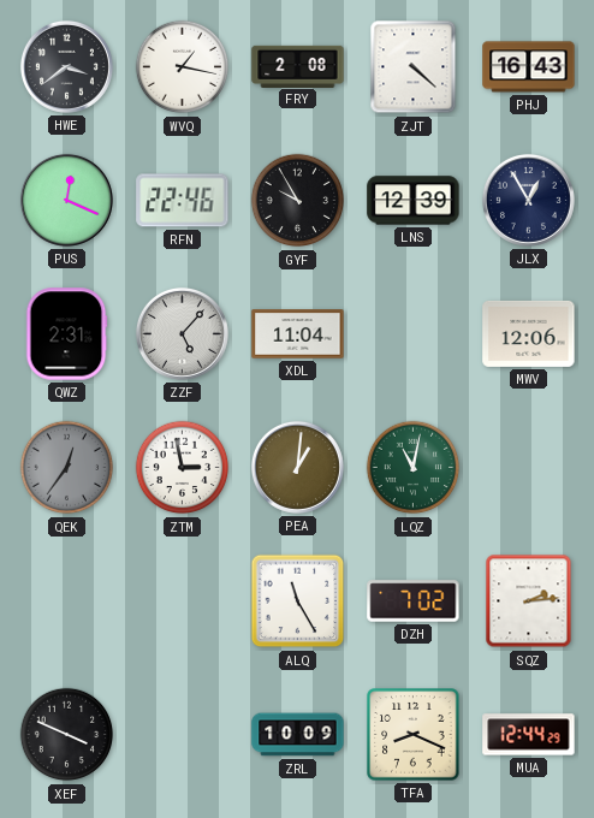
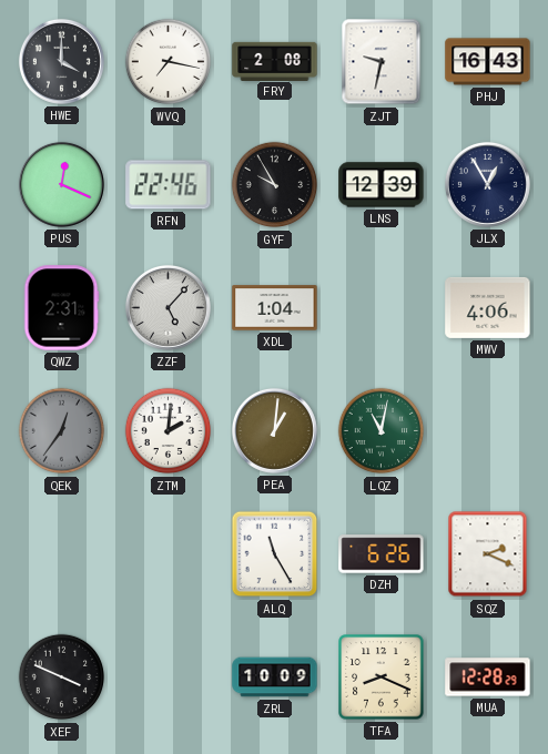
HWE: 3:39 -> 4:00
WVQ: 1:17 -> 7:17
ZJT: 4:22 -> 9:32
XDL: 11:04 -> 1:04
MWV: 12:06 -> 4:06
ZTM: 2:58 -> 2:01
DZH: 7:02 -> 6:26
SQZ: 2:14 -> 2:19
MUA: 12:44 -> 12:28
